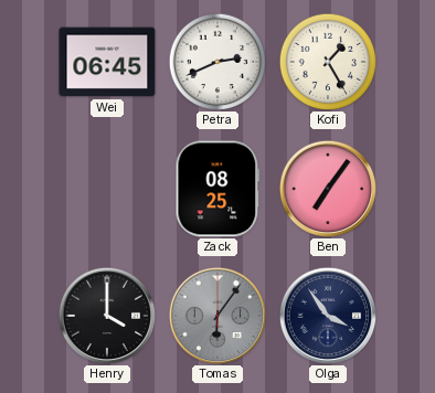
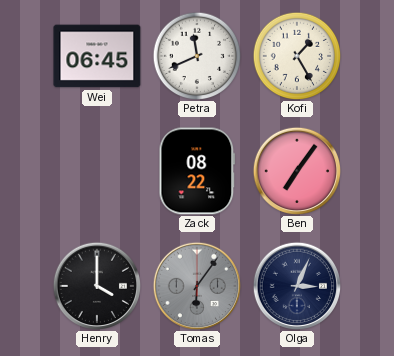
Petra: 2:41 -> 11:41
Zack: 08:25 -> 08:22
Olga: 3:54 -> 3:04
